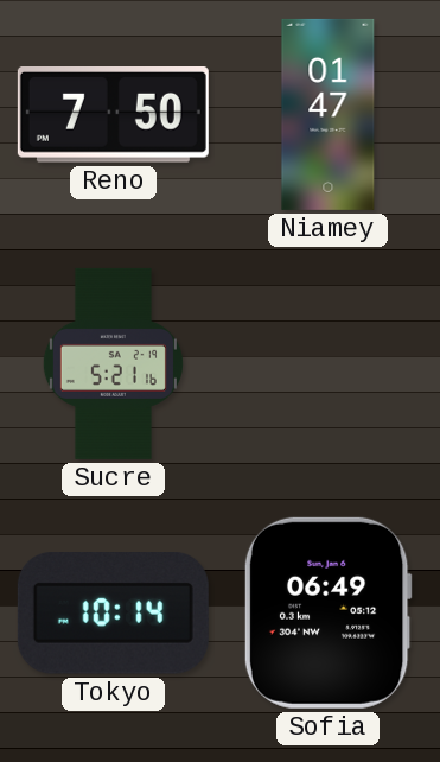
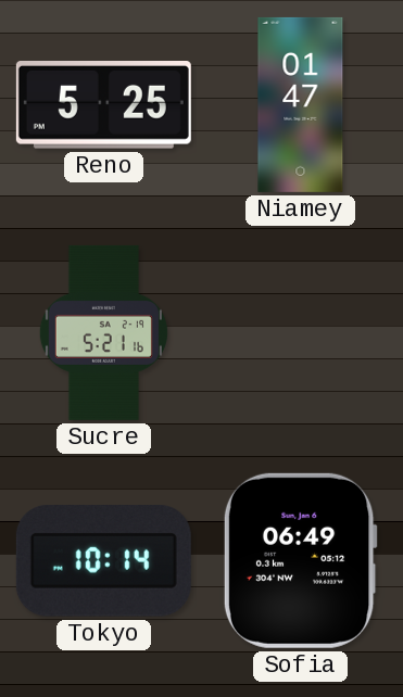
Reno: 7:50 -> 5:25
